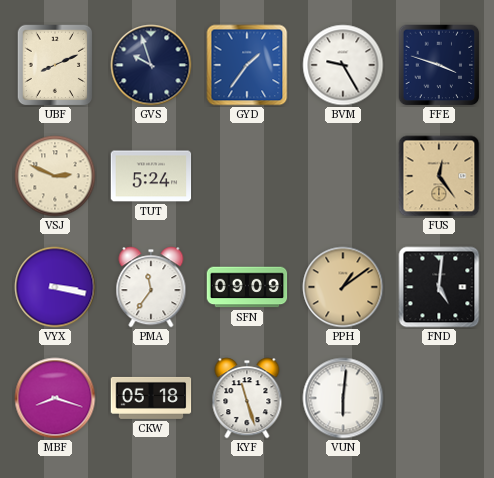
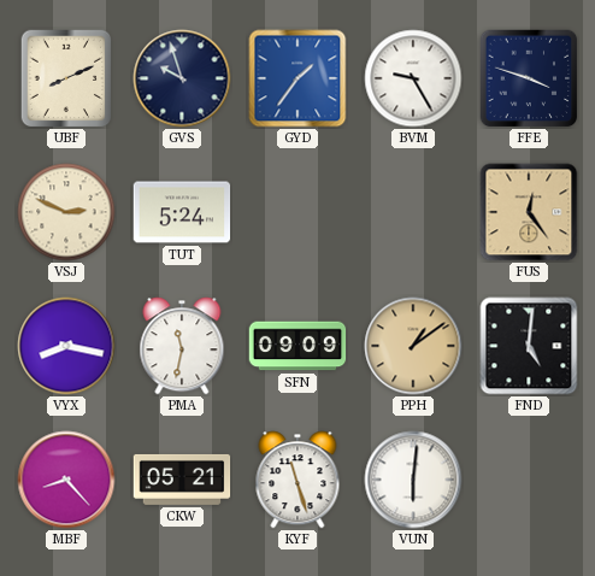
VYX: 3:17 -> 8:17
PMA: 11:36 -> 11:32
MBF: 8:18 -> 8:23
CKW: 05:18 -> 05:21
